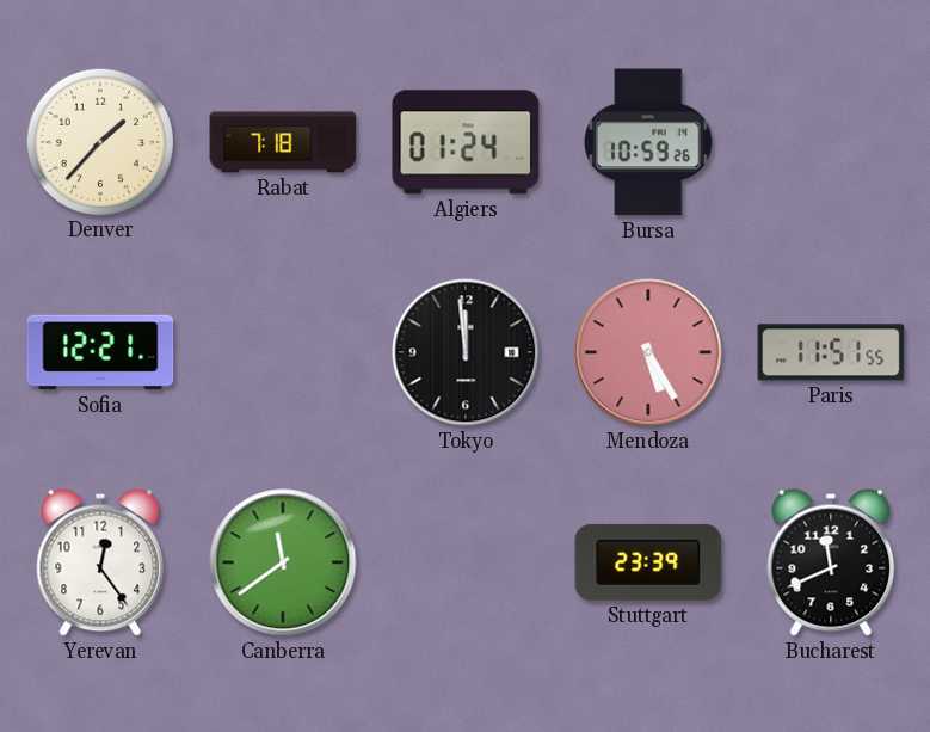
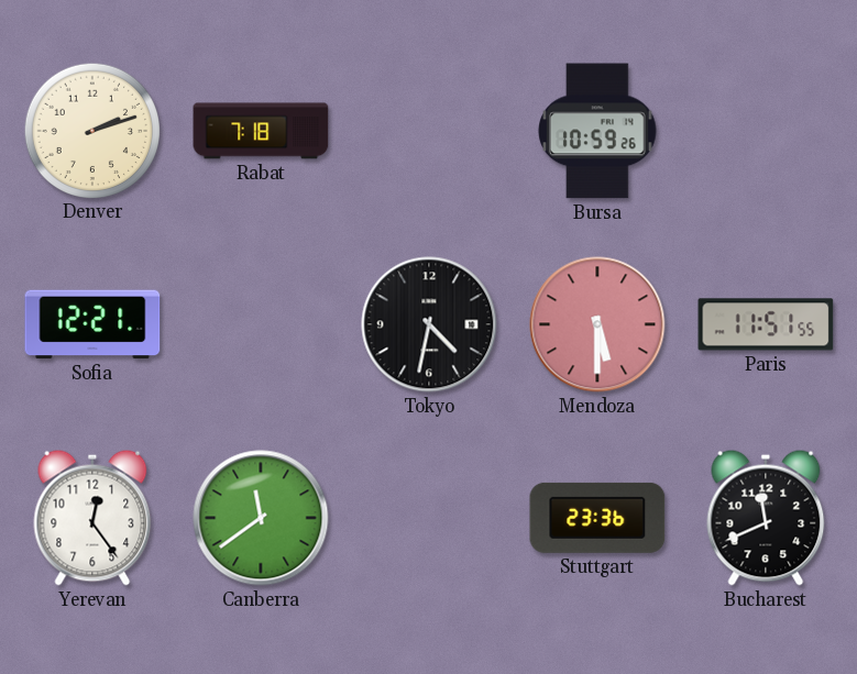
Denver: 1:37 -> 2:12
Algiers: 01:24 -> none
Tokyo: 11:59 -> 4:32
Mendoza: 5:25 -> 5:30
Stuttgart: 23:39 -> 23:36
